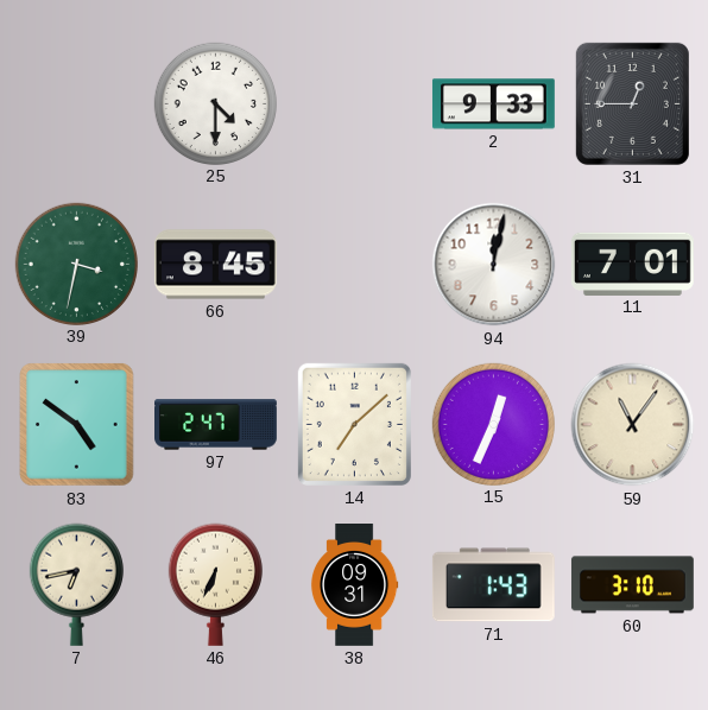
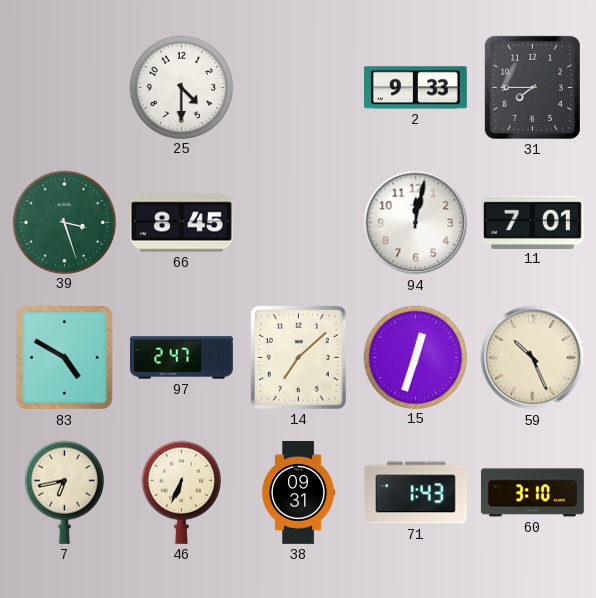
31: 12:45 -> 7:45
39: 3:32 -> 3:27
83: 4:51 -> 4:50
15: 12:34 -> 12:33
59: 11:06 -> 10:26
